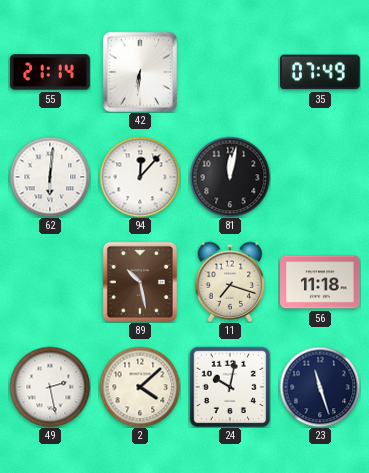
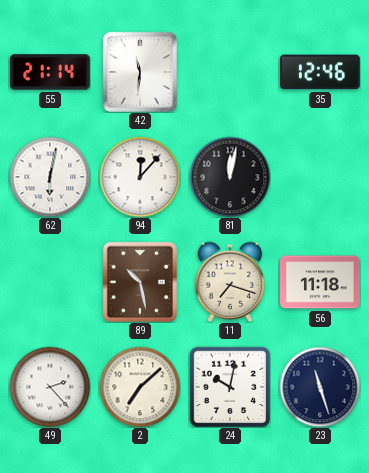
42: 6:31 -> 11:31
35: 07:49 -> 12:46
62: 6:01 -> 6:02
49: 2:28 -> 2:23
2: 4:08 -> 7:08
